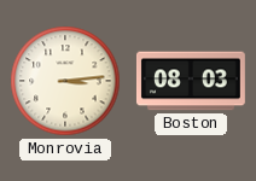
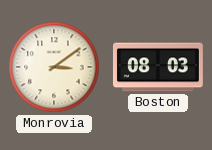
Monrovia: 3:14 -> 3:09
